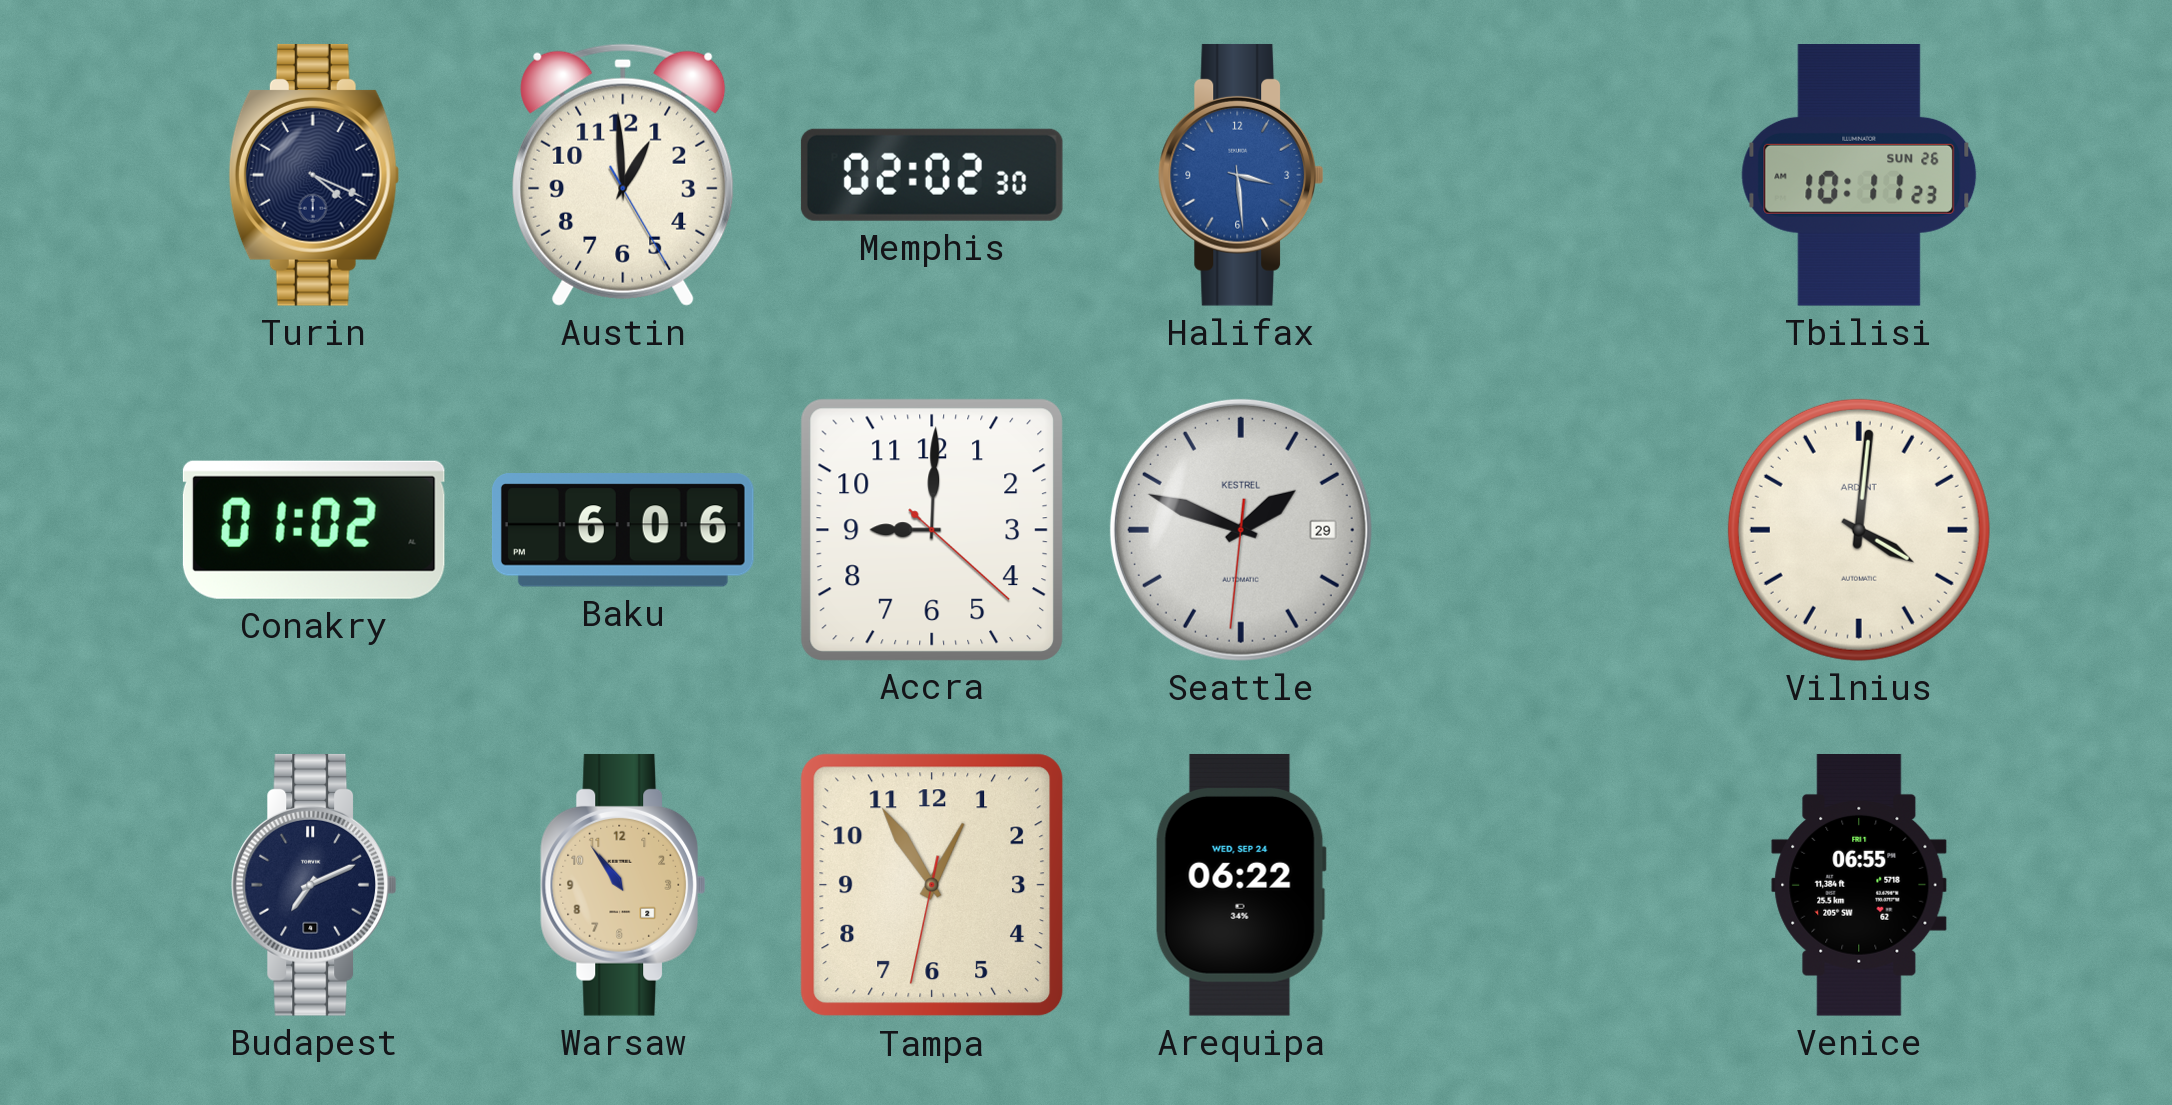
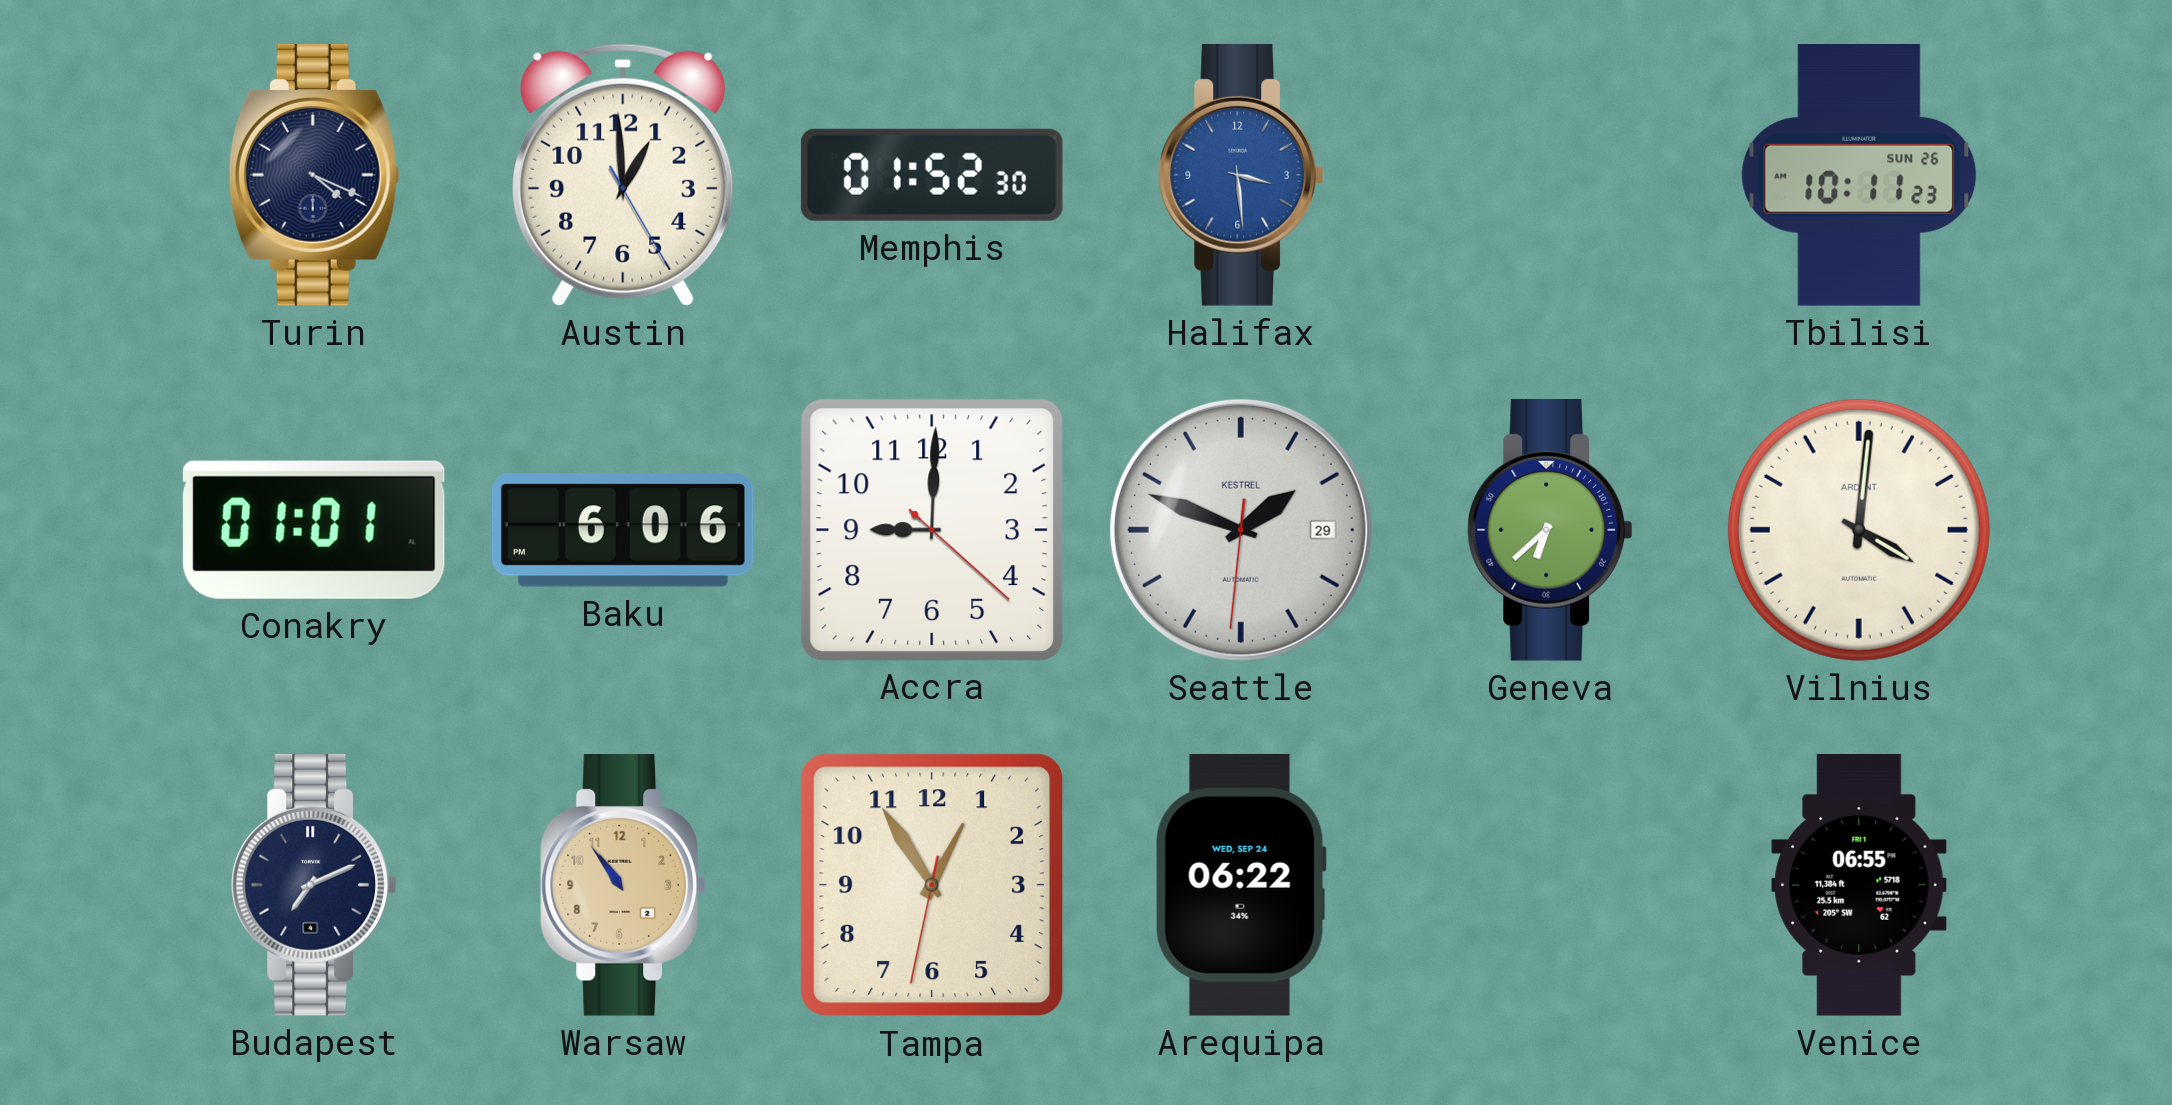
Memphis: 02:02 -> 01:52
Conakry: 01:02 -> 01:01
Geneva: none -> 6:38
